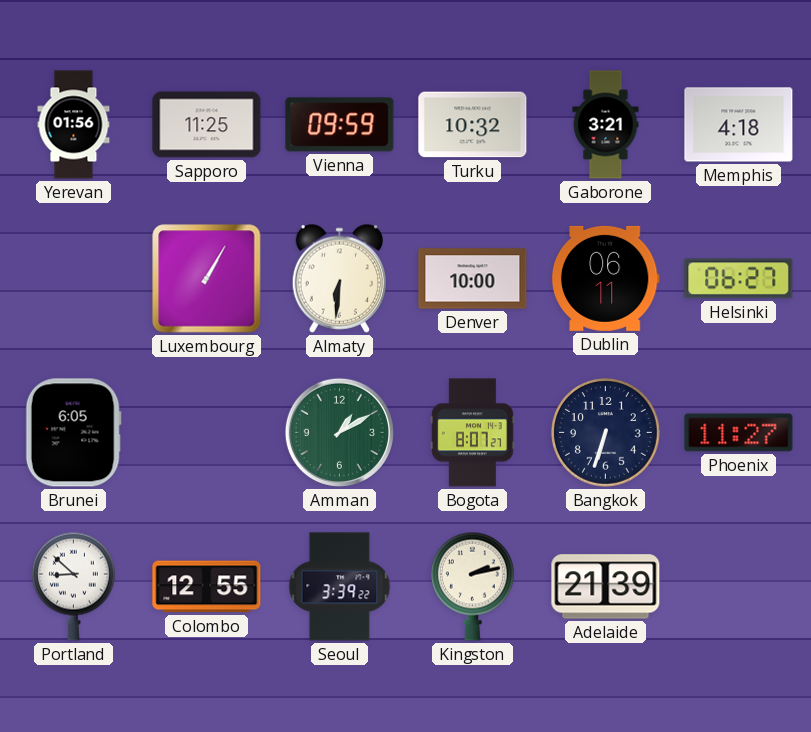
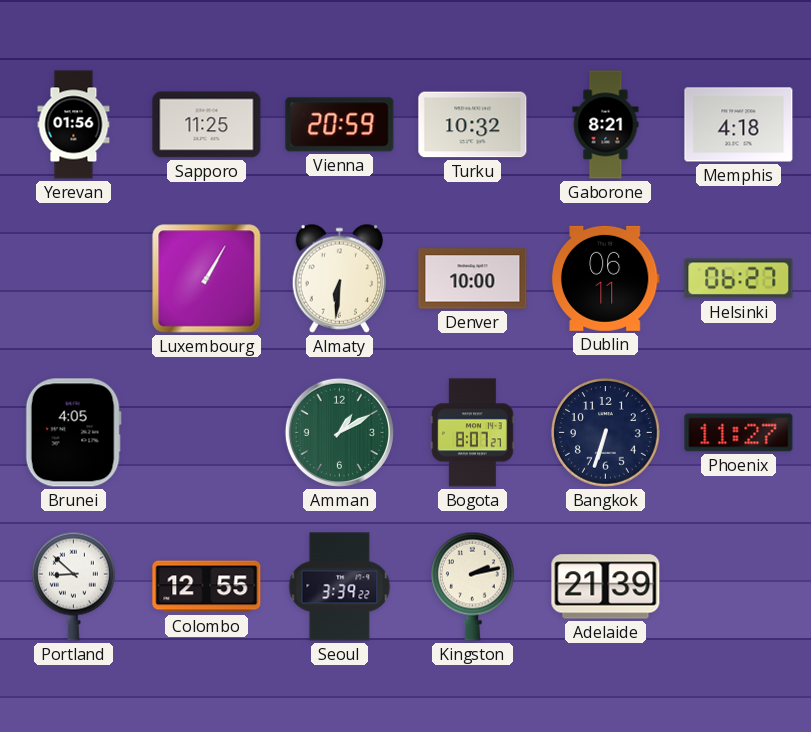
Vienna: 09:59 -> 20:59
Gaborone: 3:21 -> 8:21
Brunei: 6:05 -> 4:05
